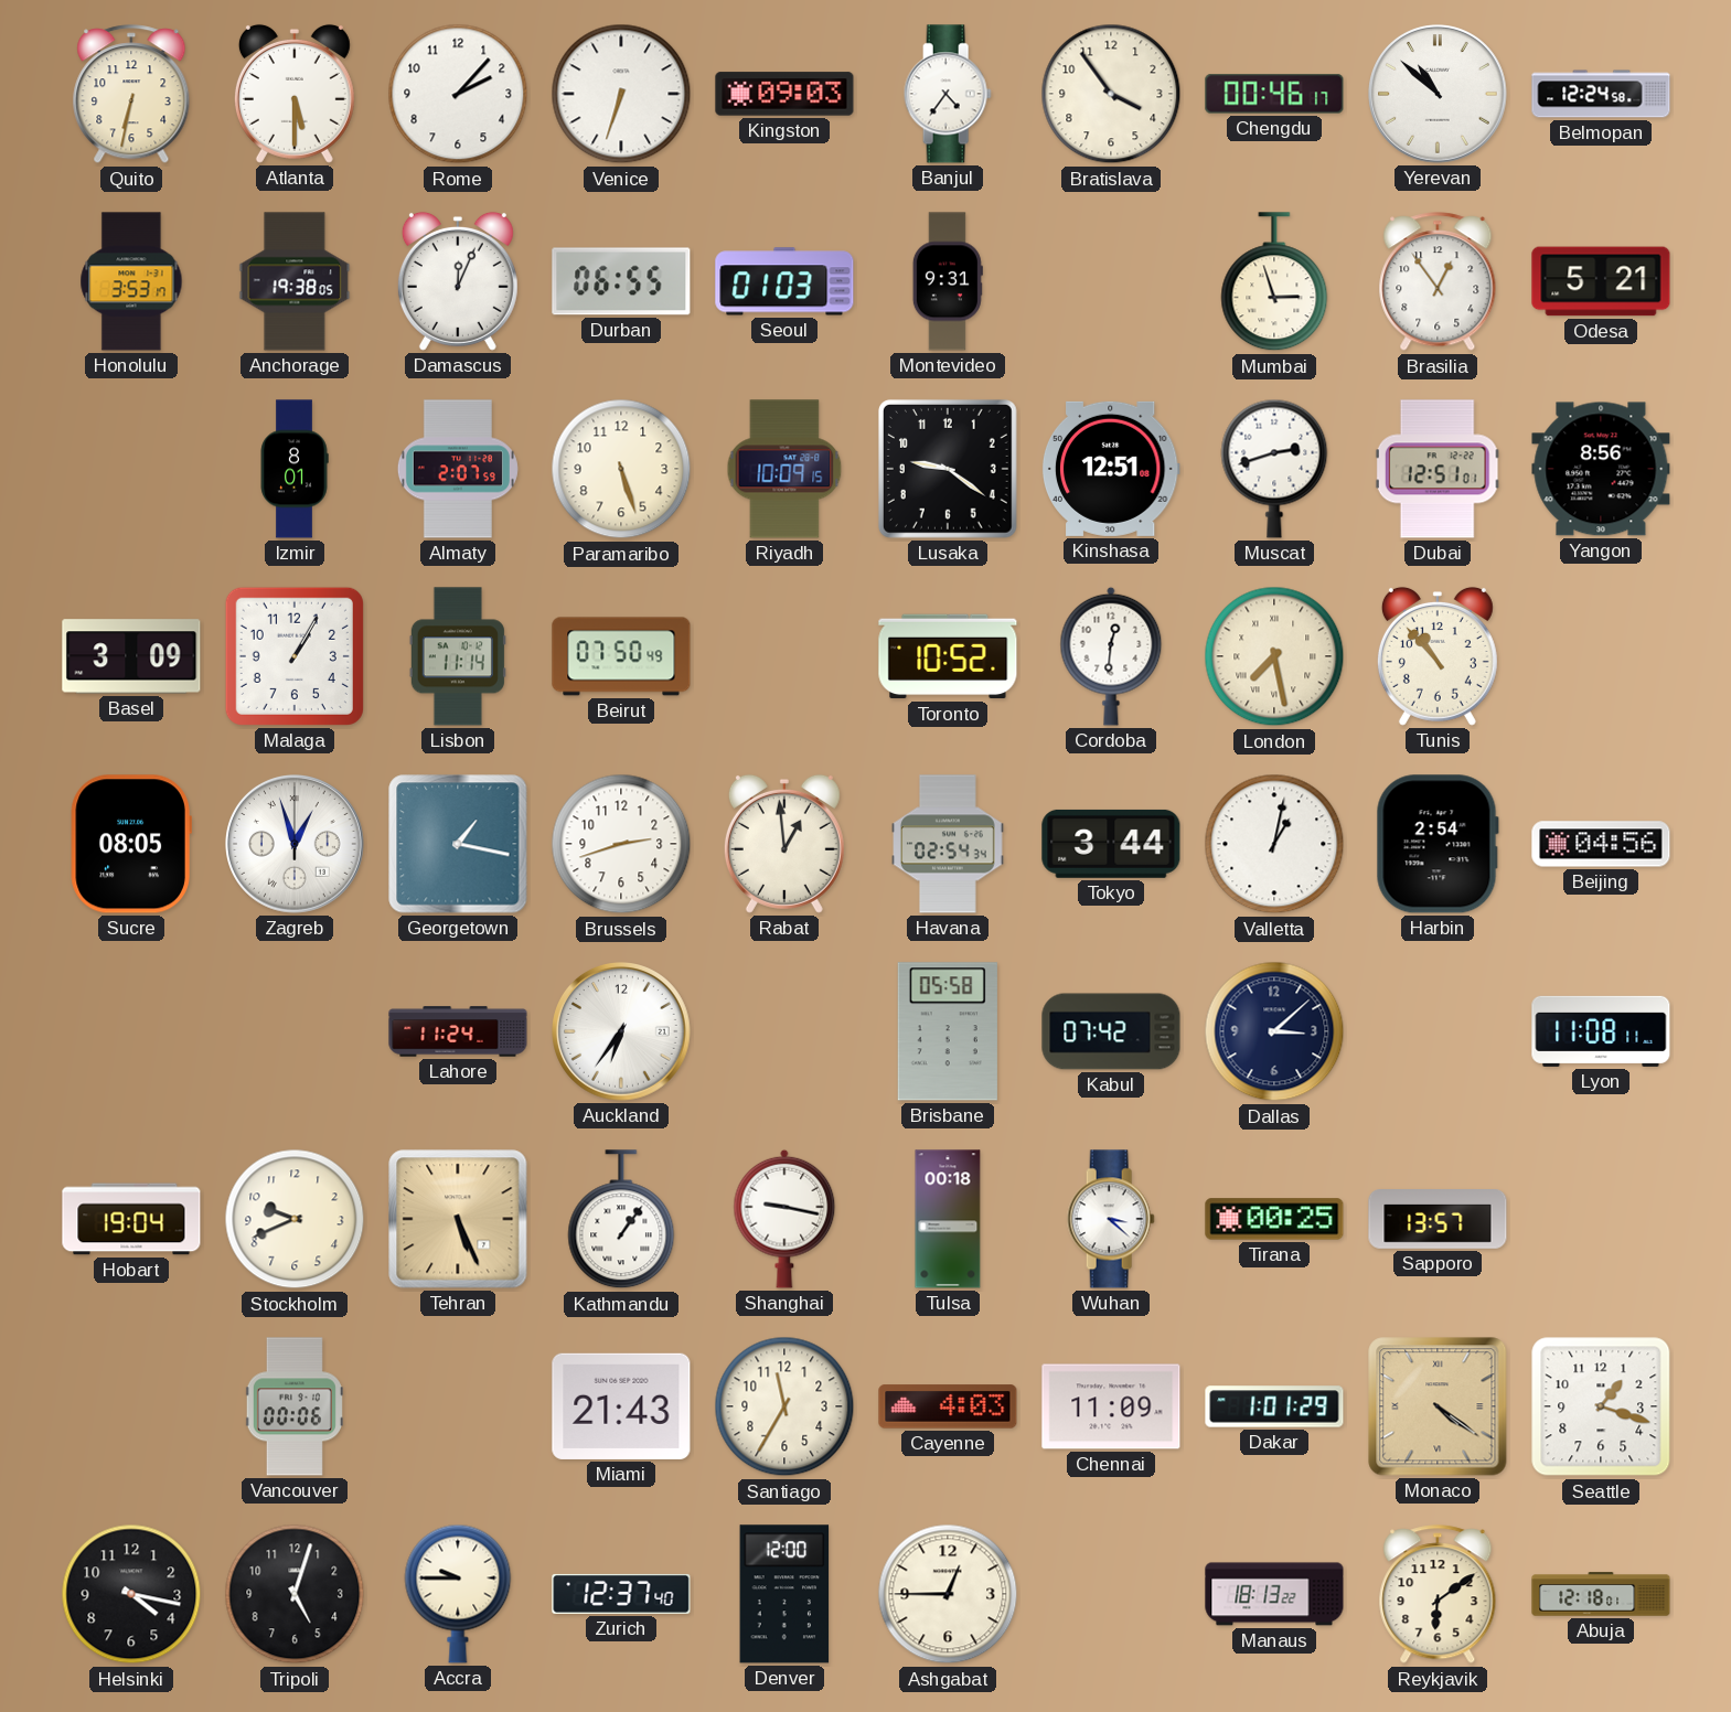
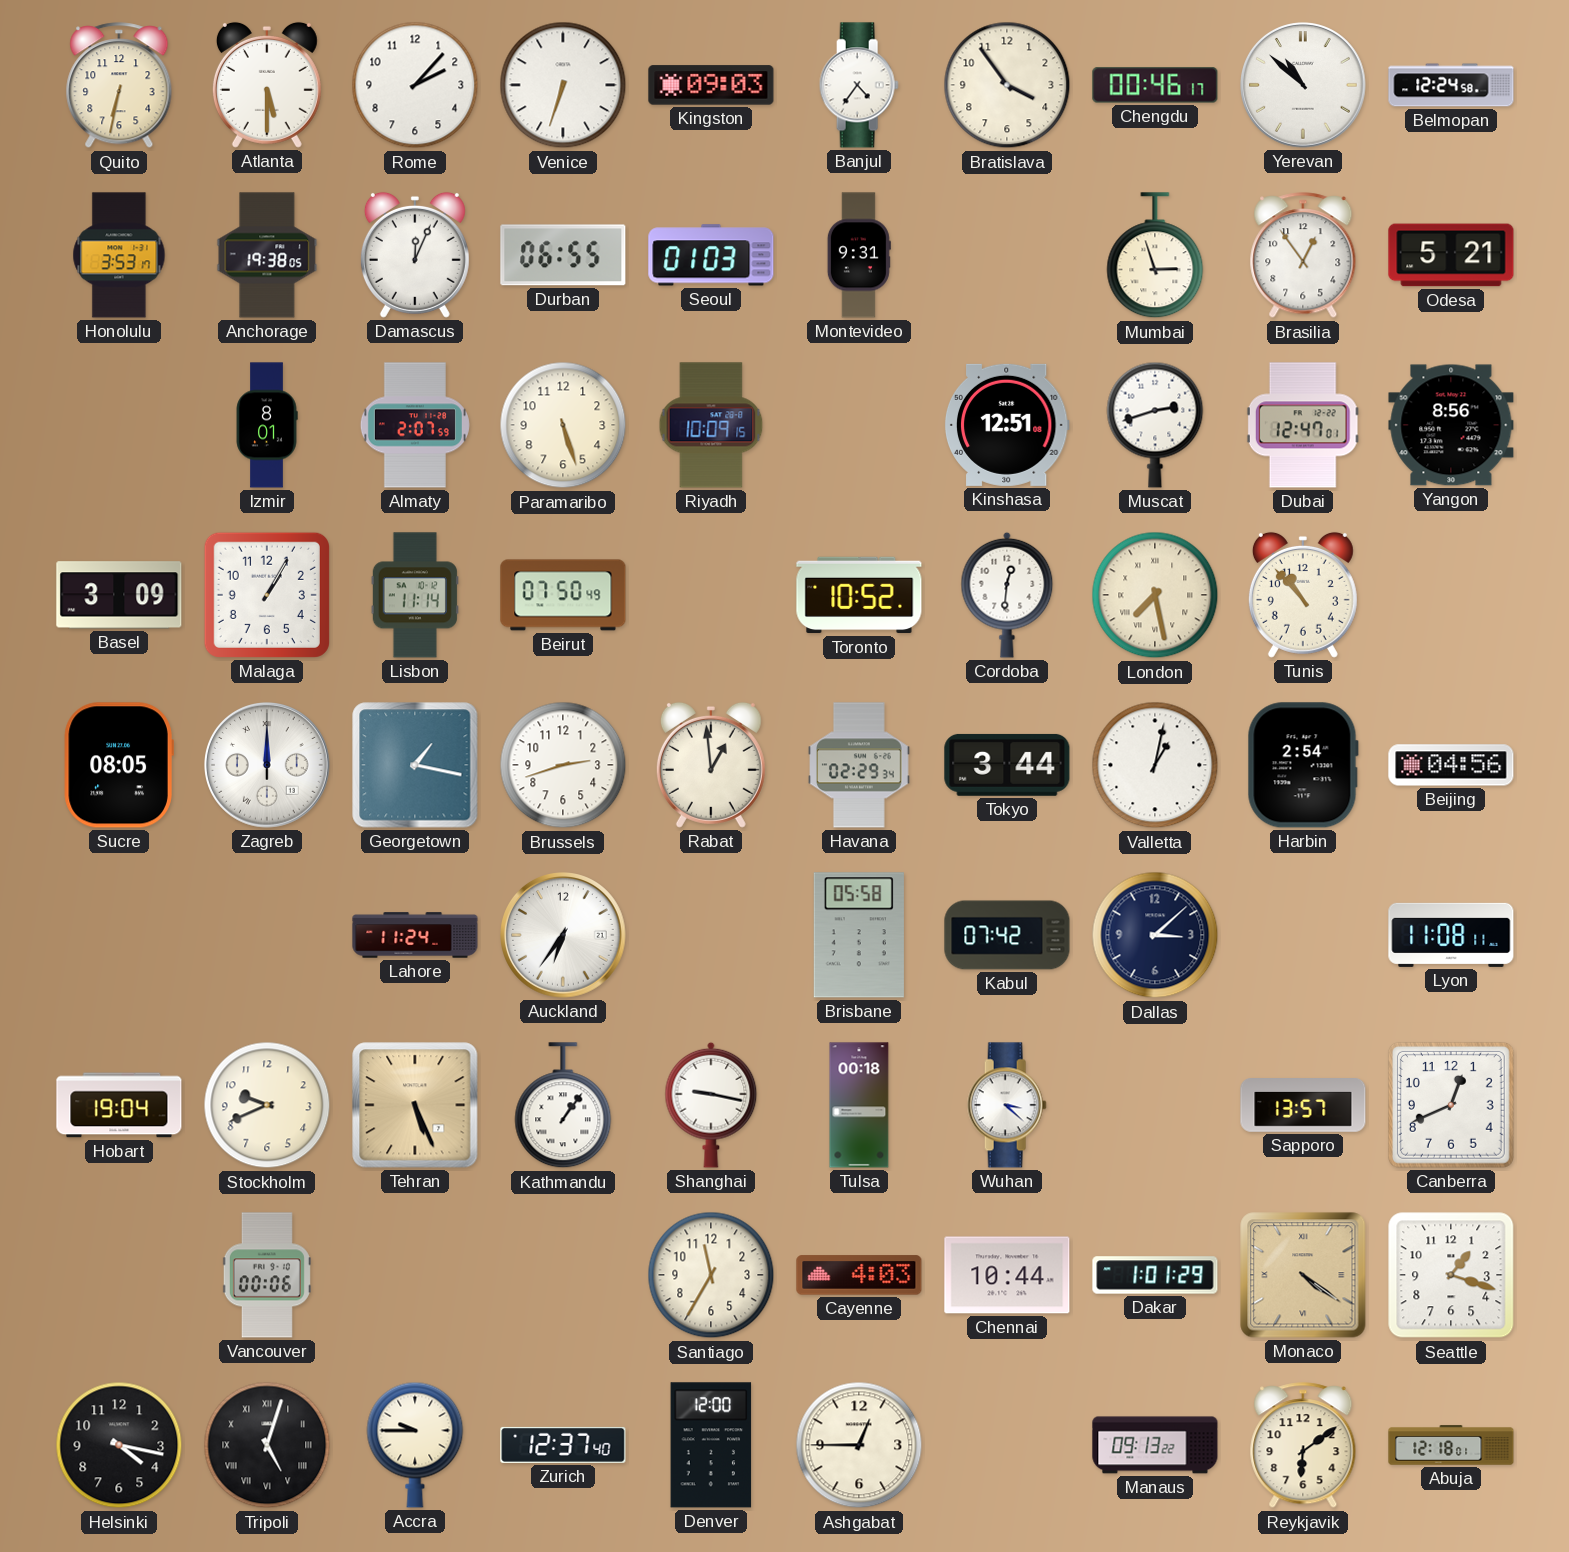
Lusaka: 9:21 -> none
Dubai: 12:51 -> 12:47
Zagreb: 12:57 -> 12:00
Havana: 02:54 -> 02:29
Tirana: 00:25 -> none
Canberra: none -> 12:41
Miami: 21:43 -> none
Chennai: 11:09 -> 10:44
Tripoli numerals: Arabic -> Roman
Manaus: 18:13 -> 09:13
